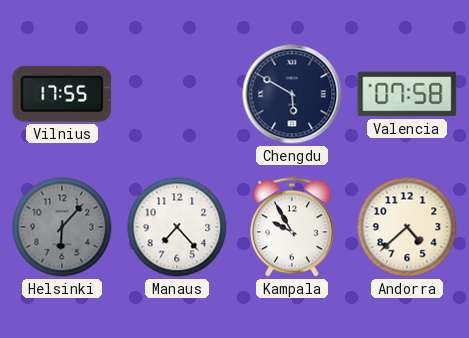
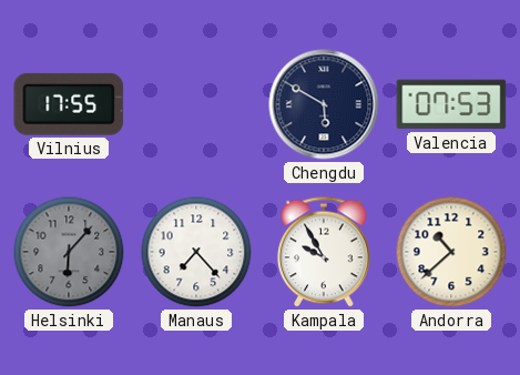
Valencia: 07:58 -> 07:53
Andorra: 4:38 -> 10:38
